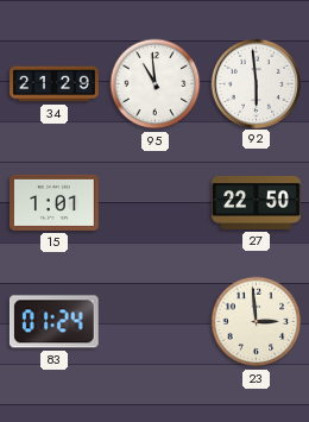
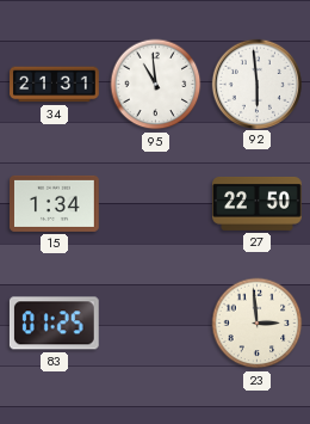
34: 21:29 -> 21:31
15: 1:01 -> 1:34
83: 01:24 -> 01:25
